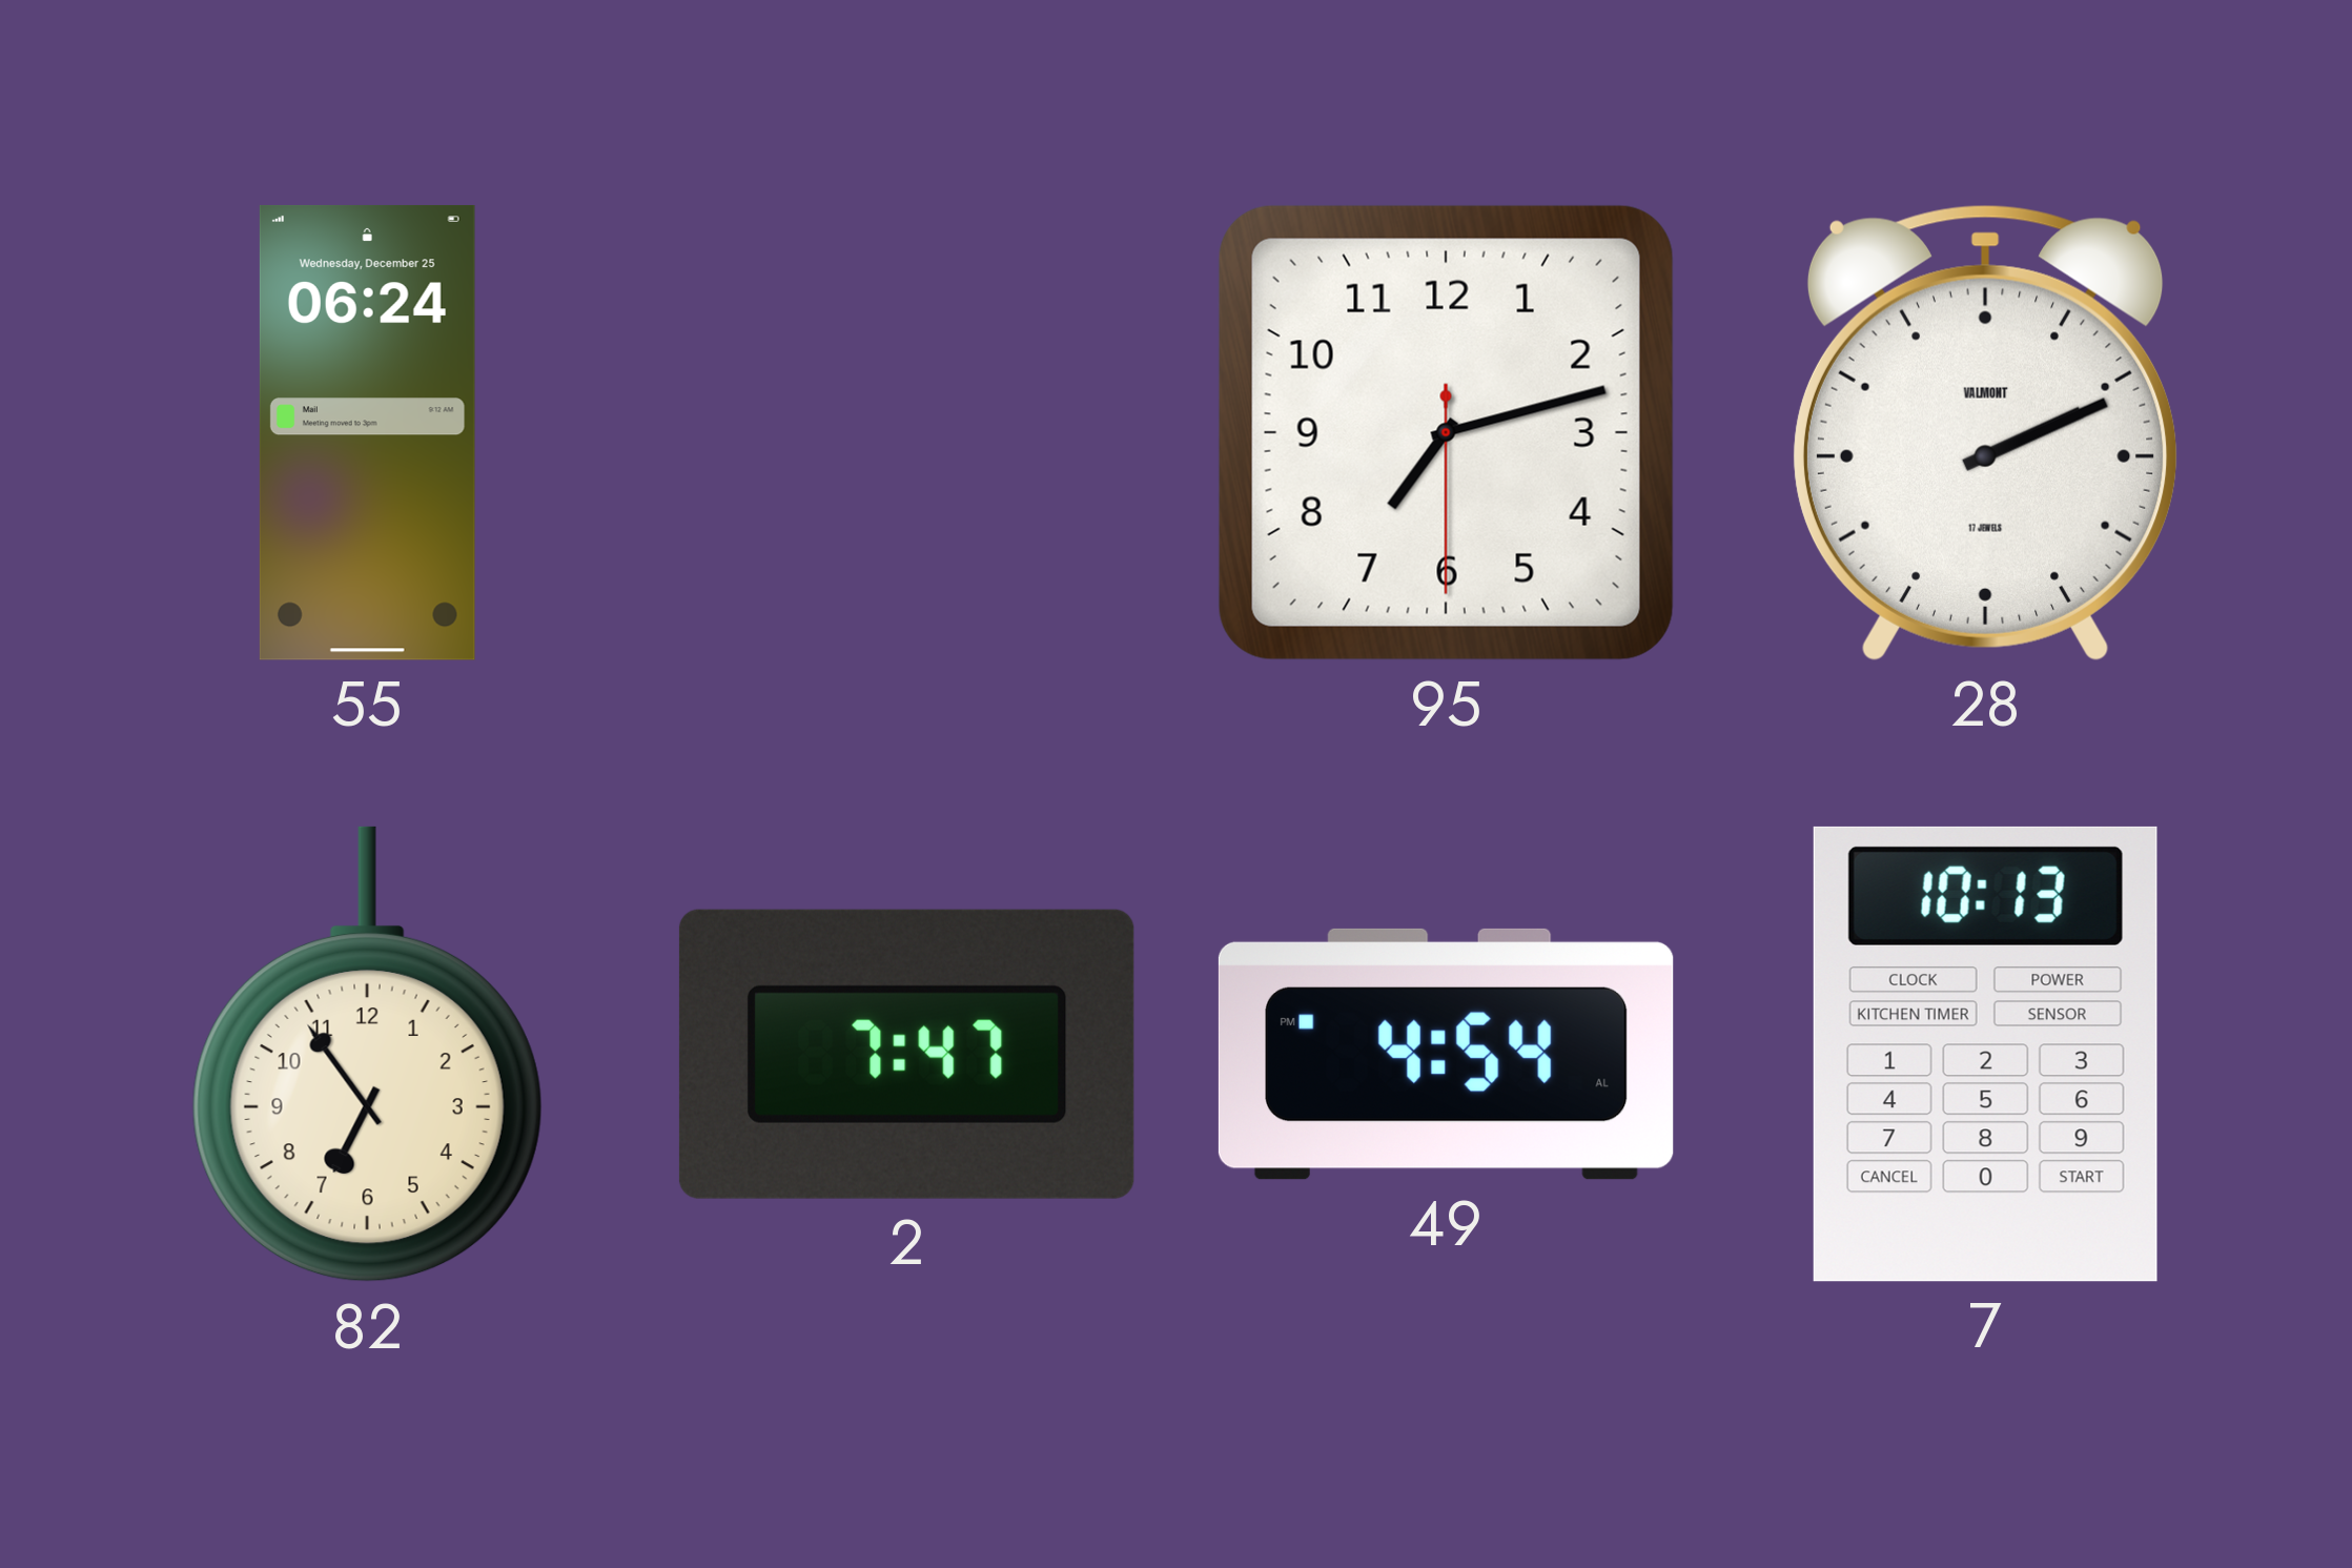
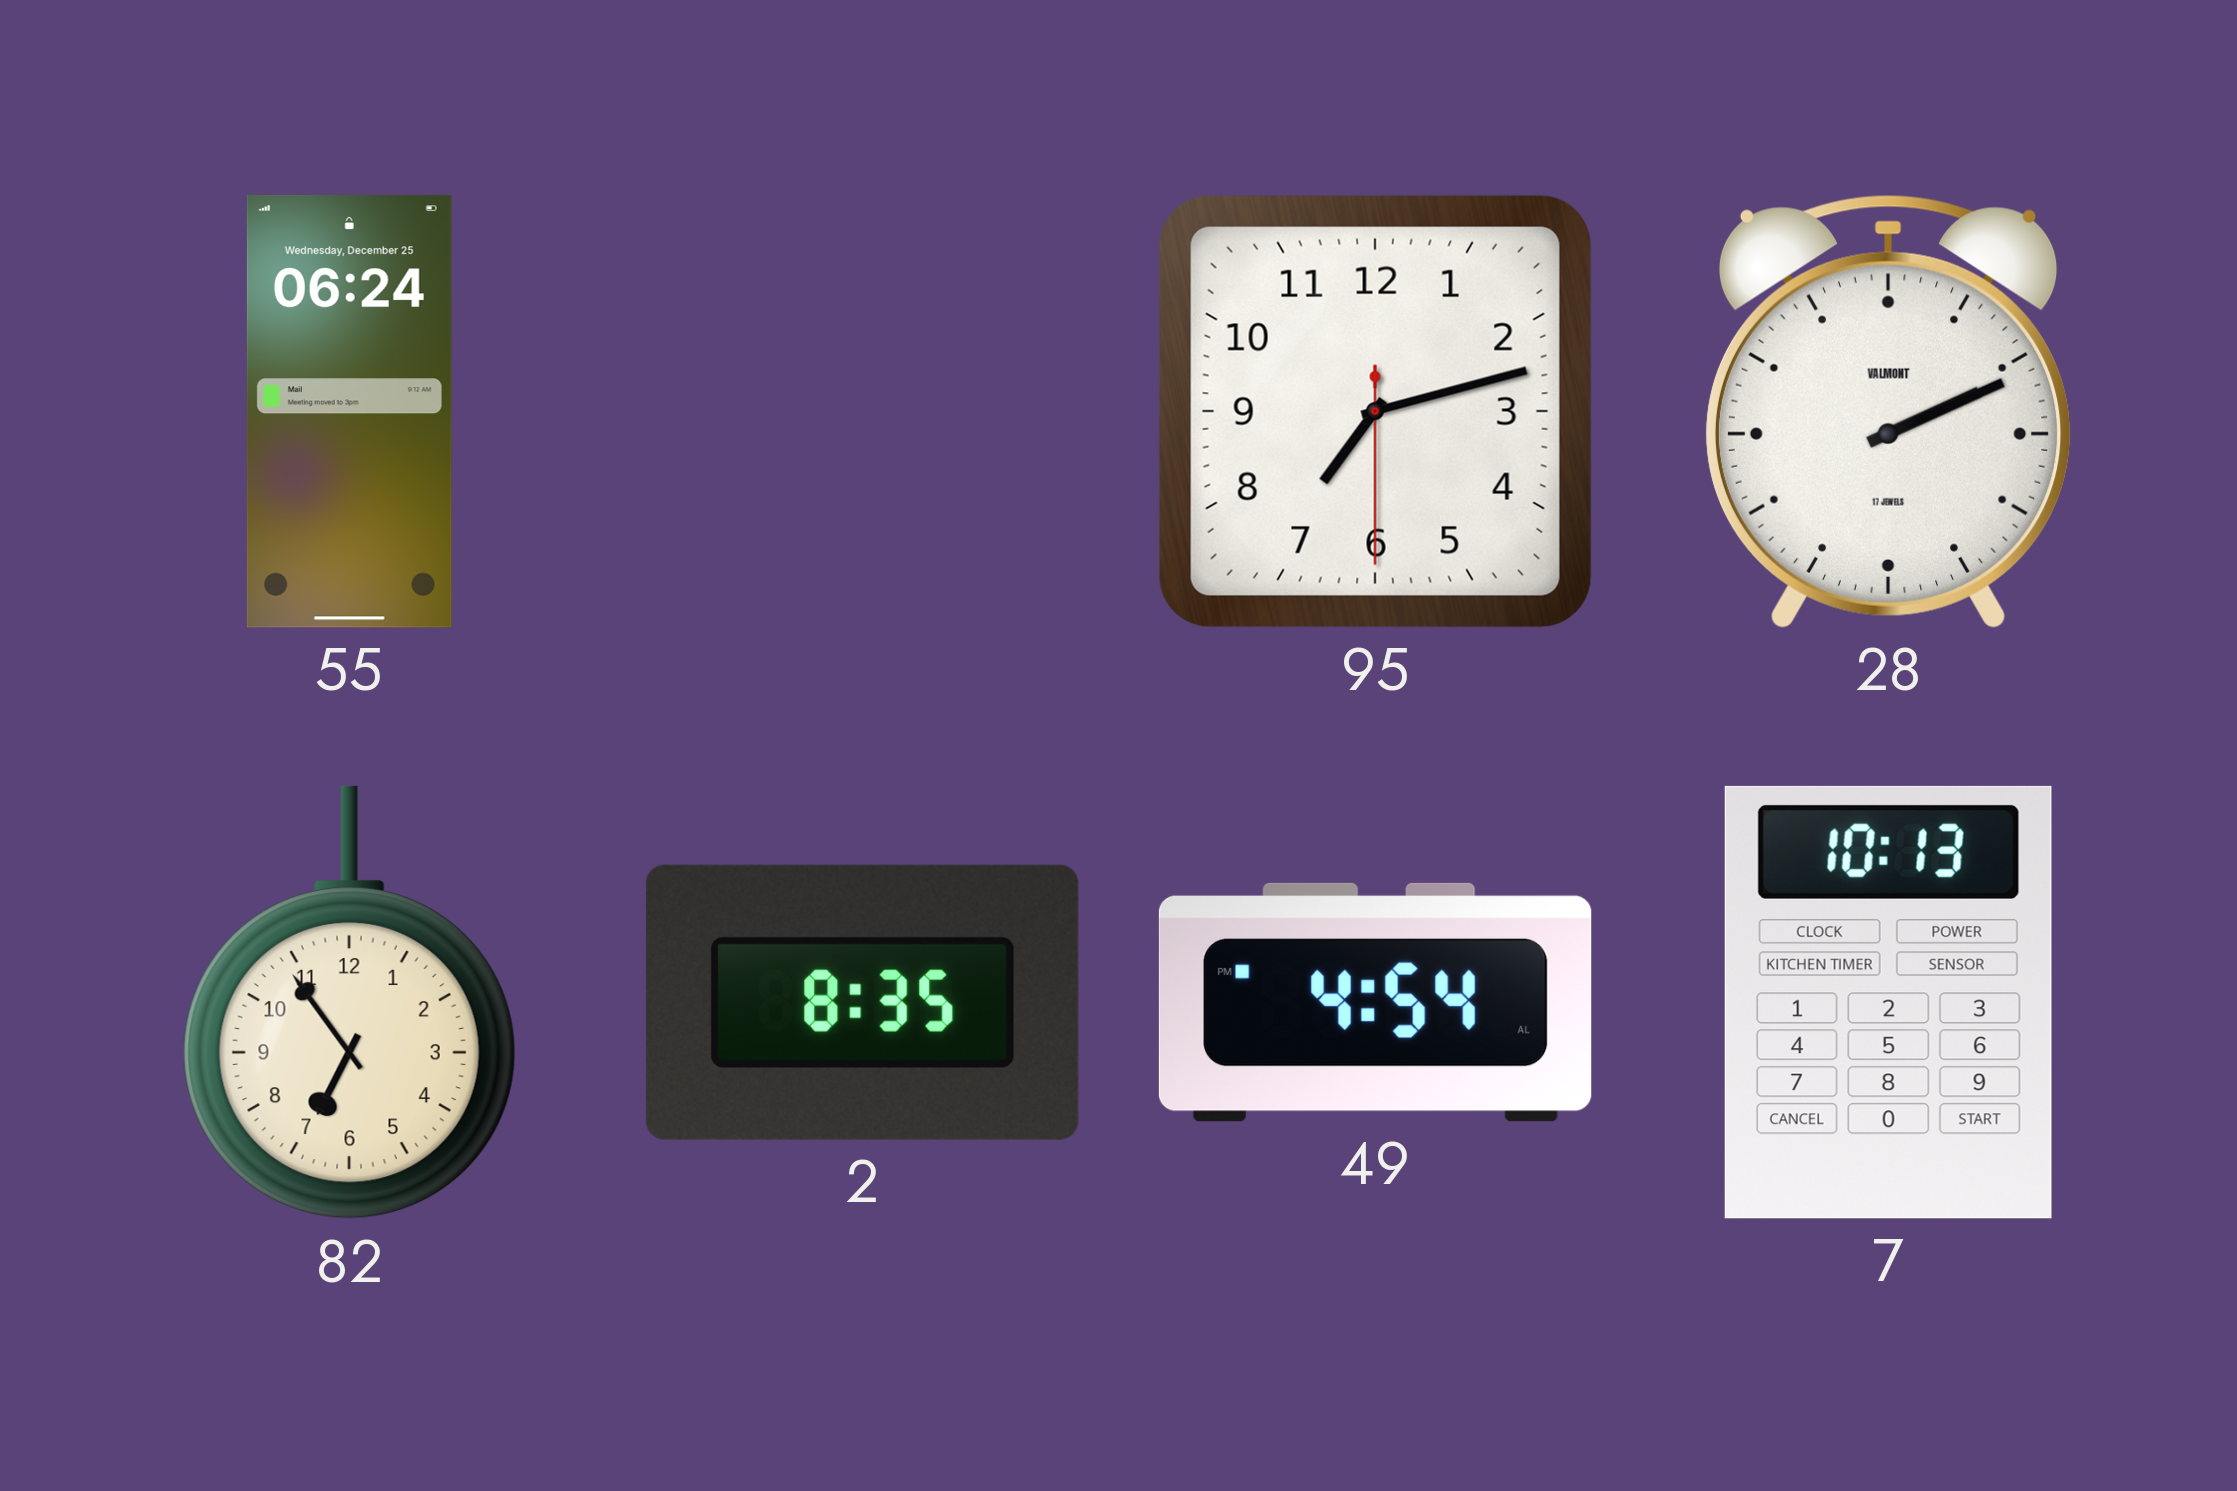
2: 7:47 -> 8:35
